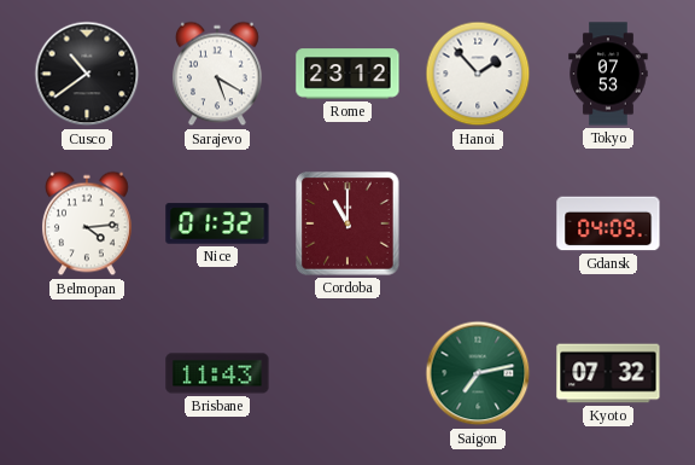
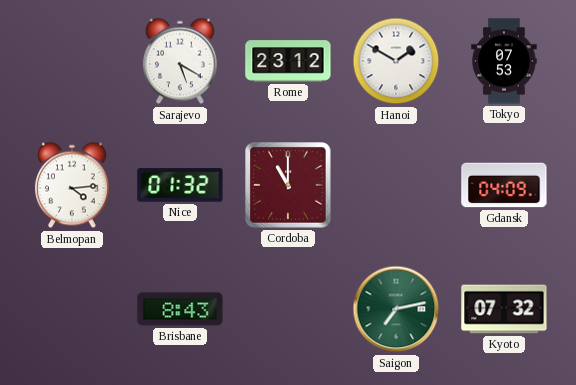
Cusco: 10:39 -> none
Hanoi: 1:53 -> 1:50
Brisbane: 11:43 -> 8:43
